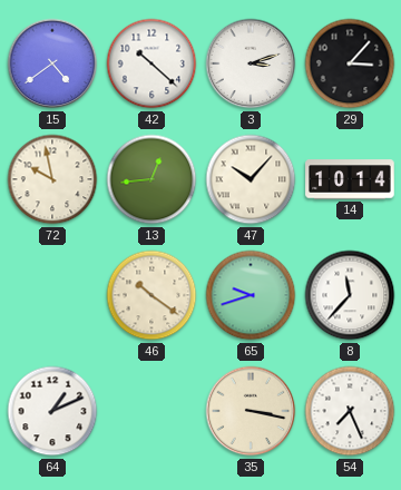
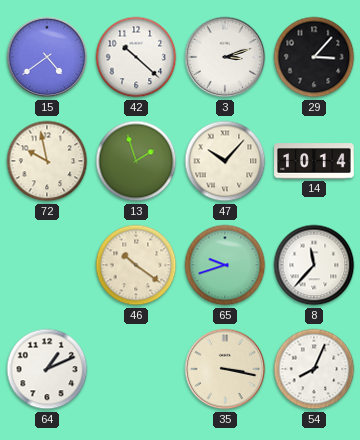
13: 12:44 -> 1:57
54: 7:26 -> 8:04
